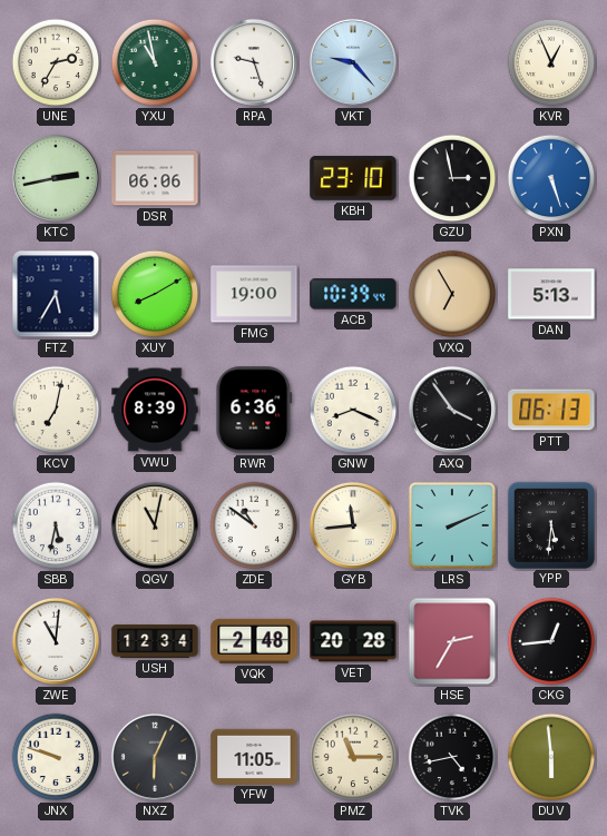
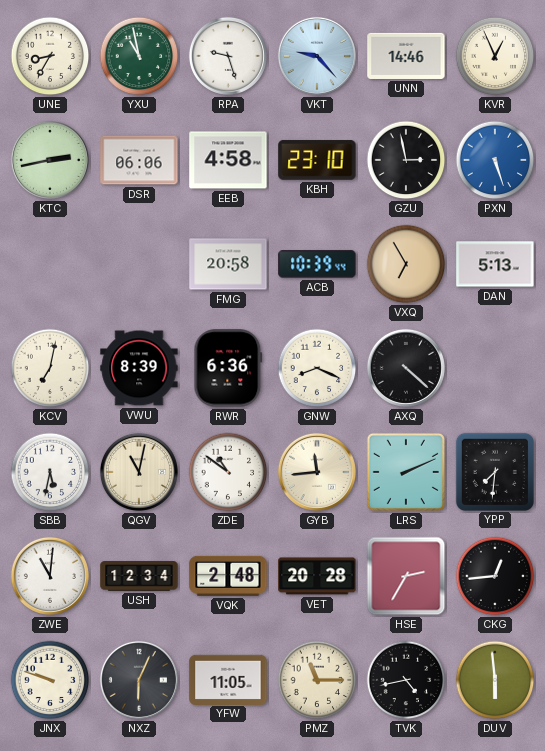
UNE: 2:35 -> 8:35
UNN: none -> 14:46
EEB: none -> 4:58
FTZ: 5:35 -> none
XUY: 8:10 -> none
FMG: 19:00 -> 20:58
AXQ: 3:54 -> 4:22
PTT: 06:13 -> none
YPP: 5:31 -> 7:31
